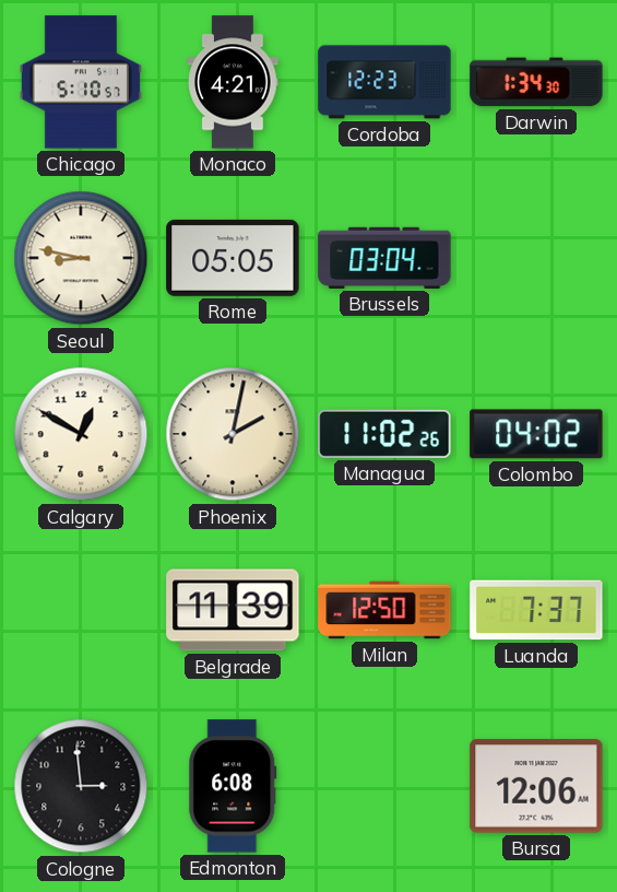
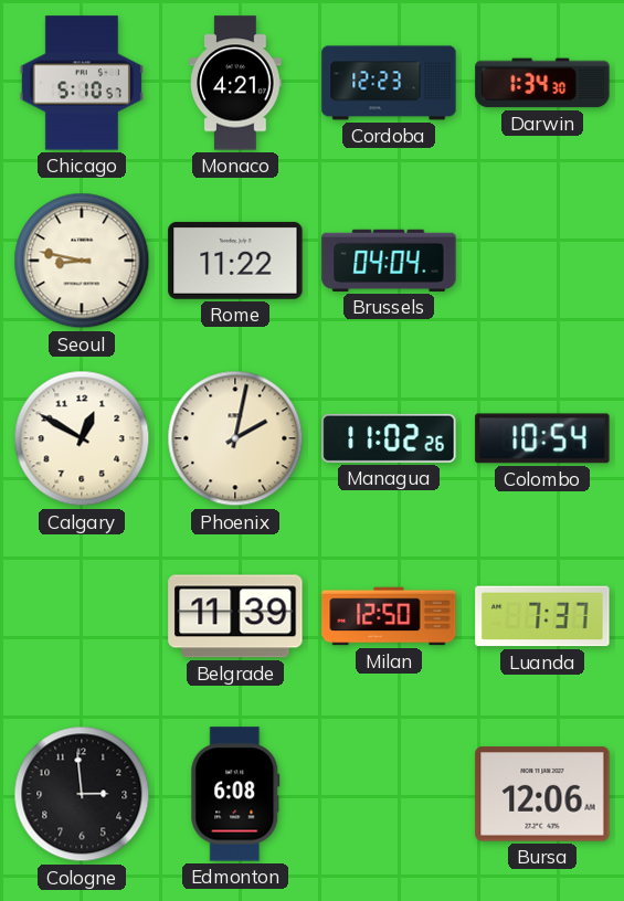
Rome: 05:05 -> 11:22
Brussels: 03:04 -> 04:04
Colombo: 04:02 -> 10:54
